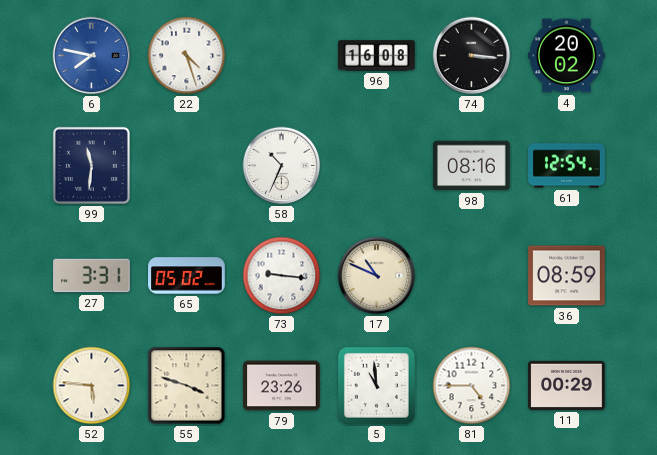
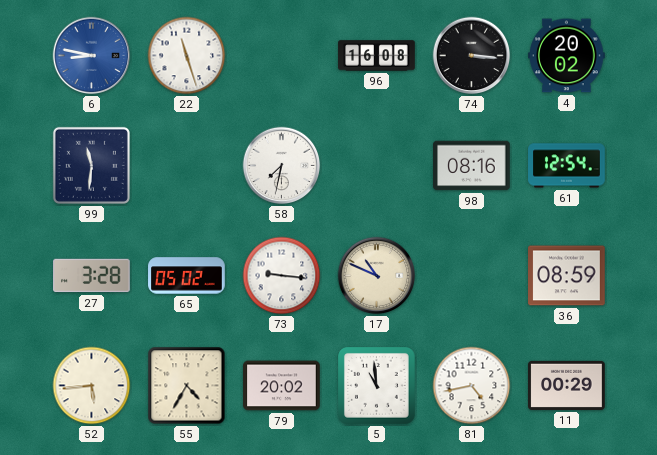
6: 7:47 -> 8:47
22: 4:27 -> 11:27
58: 10:34 -> 7:32
27: 3:31 -> 3:28
52: 5:46 -> 5:44
55: 3:48 -> 4:35
79: 23:26 -> 20:02
81: 4:45 -> 4:43
